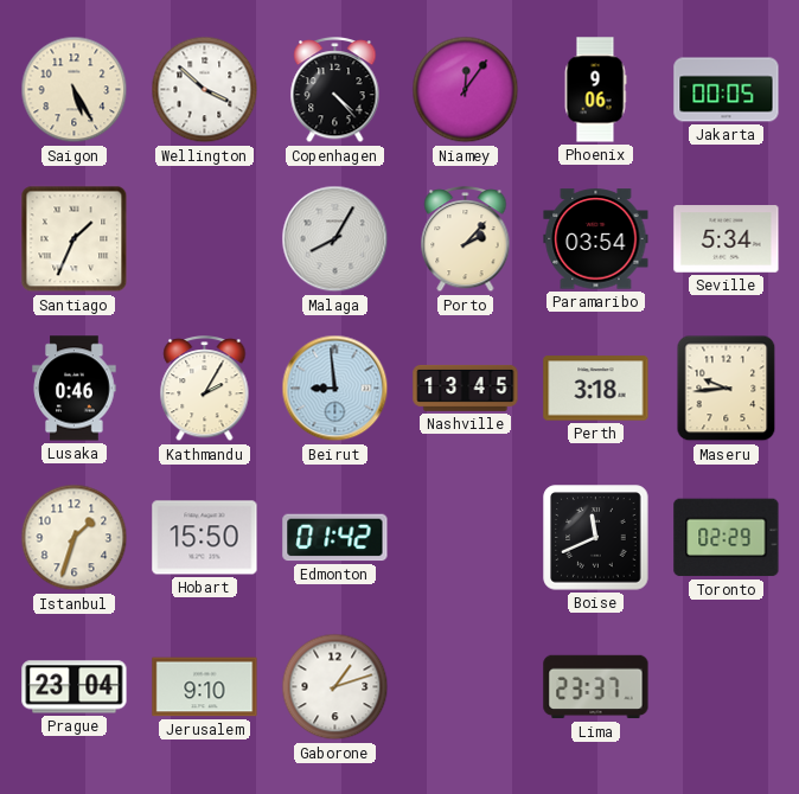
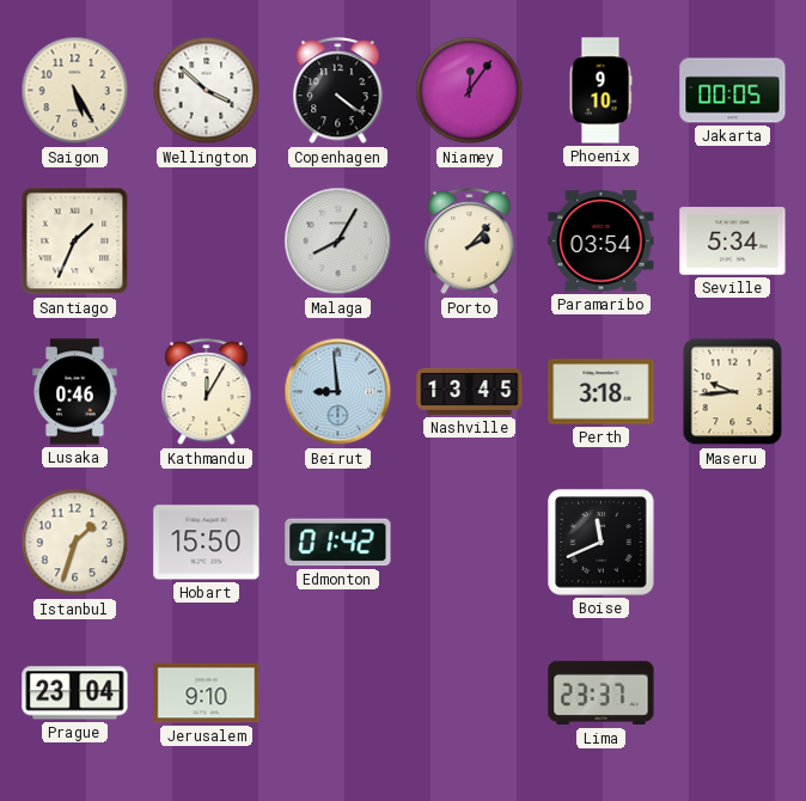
Copenhagen: 4:23 -> 4:21
Phoenix: 9:06 -> 9:10
Kathmandu: 2:05 -> 12:05
Toronto: 02:29 -> none
Gaborone: 1:12 -> none
